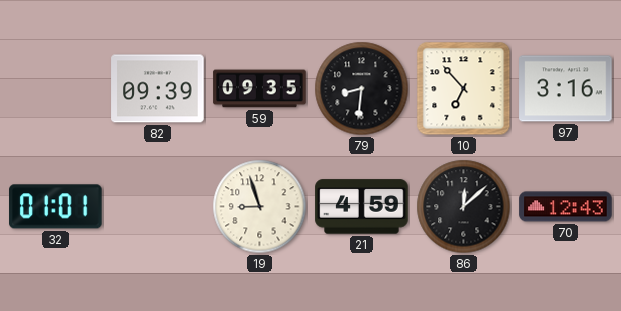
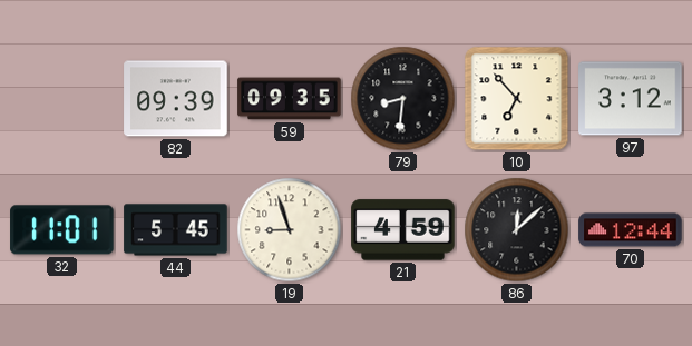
97: 3:16 -> 3:12
32: 01:01 -> 11:01
44: none -> 5:45
70: 12:43 -> 12:44
